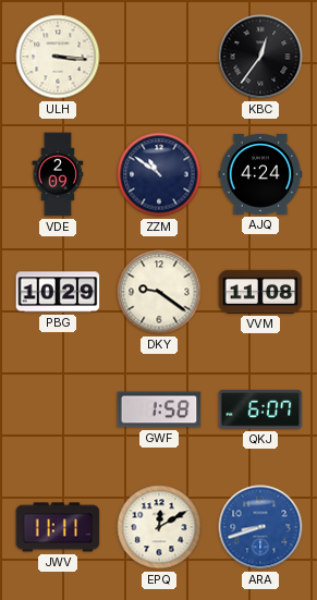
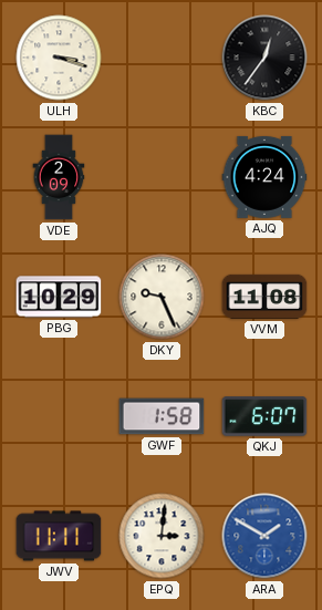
ULH: 3:16 -> 3:18
ZZM: 10:51 -> none
DKY: 9:21 -> 9:26
EPQ: 12:10 -> 3:01
ARA: 8:42 -> 1:50
